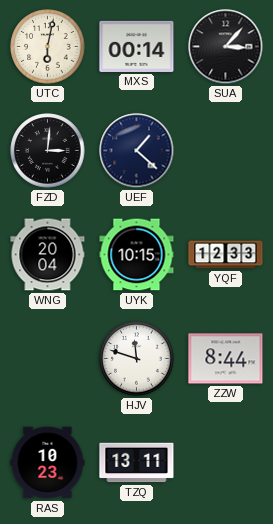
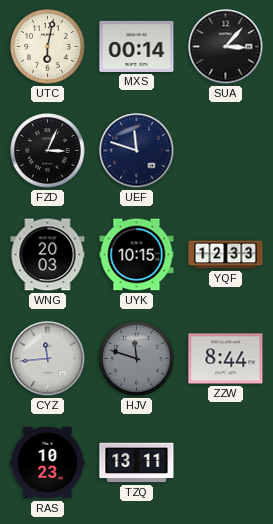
FZD: 3:01 -> 3:04
UEF: 1:22 -> 11:48
WNG: 20:04 -> 20:03
CYZ: none -> 11:44
HJV dial: white -> grey
